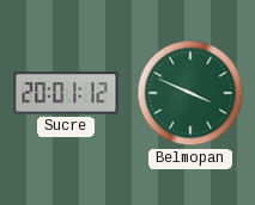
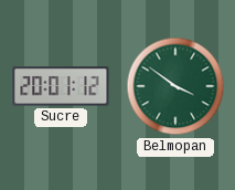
Belmopan: 3:49 -> 3:51
